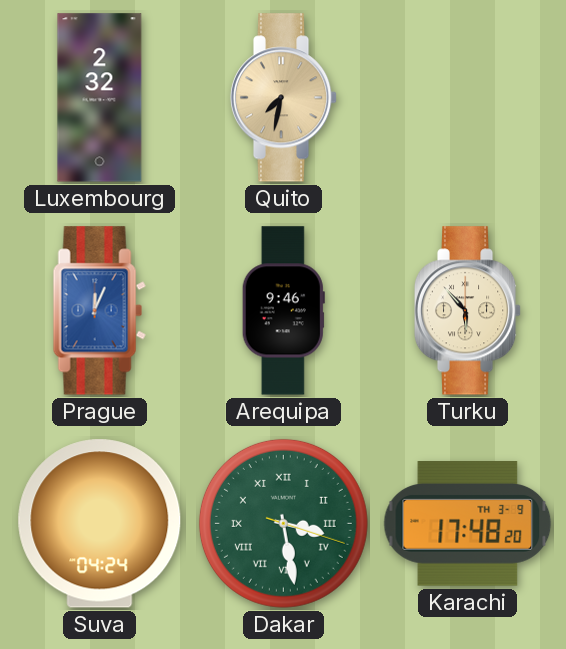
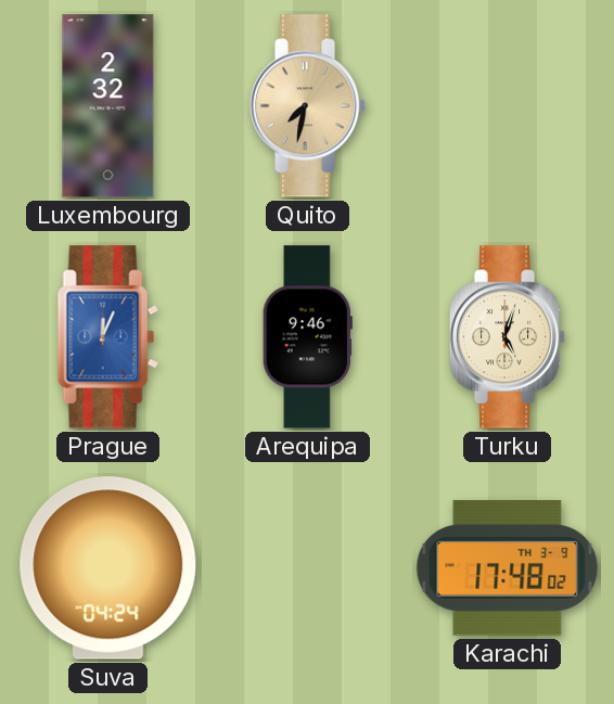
Turku: 5:53 -> 5:03
Dakar: 3:28 -> none
Karachi: 17:48:20 -> 17:48:02
